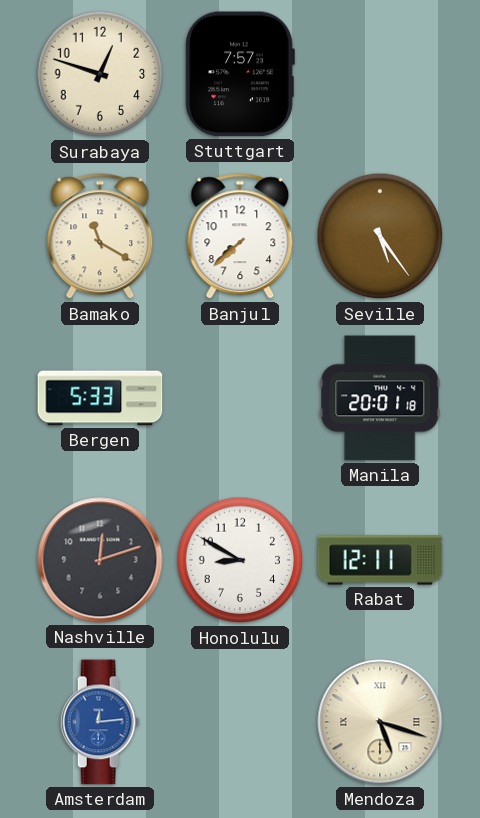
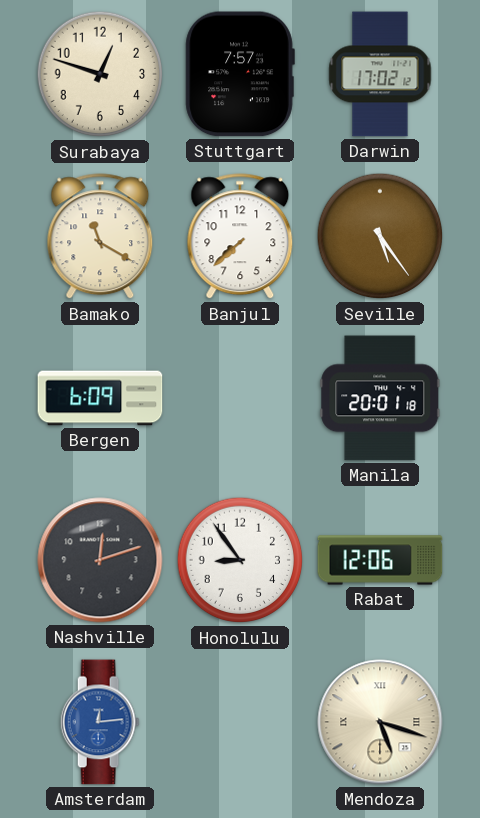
Darwin: none -> 17:02
Bergen: 5:33 -> 6:09
Honolulu: 8:50 -> 8:54
Rabat: 12:11 -> 12:06
